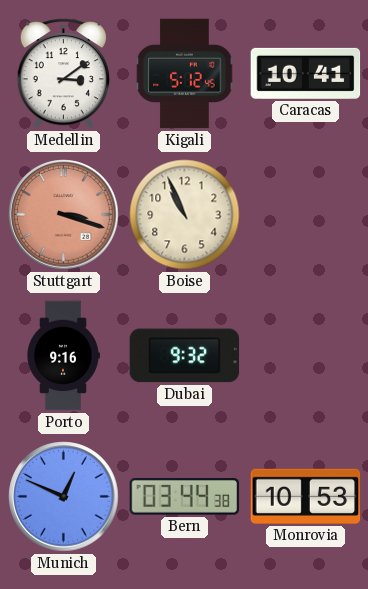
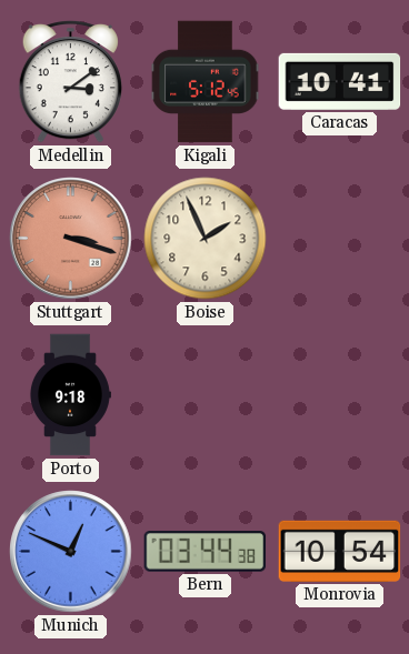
Boise: 10:56 -> 1:56
Porto: 9:16 -> 9:18
Dubai: 9:32 -> none
Monrovia: 10:53 -> 10:54
